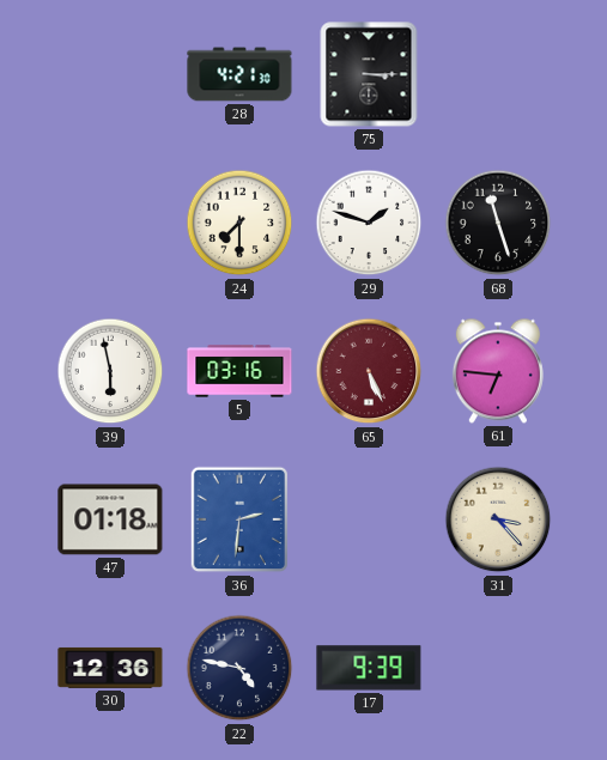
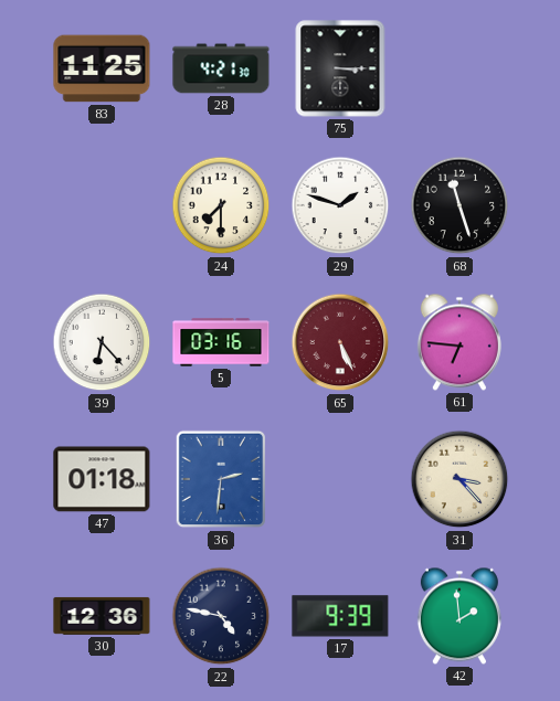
83: none -> 11:25
39: 5:58 -> 6:23
42: none -> 1:59
